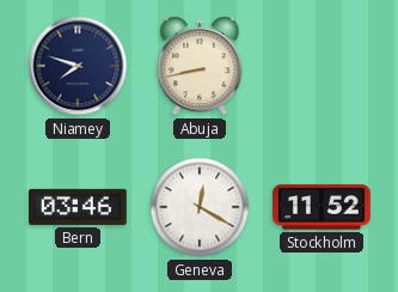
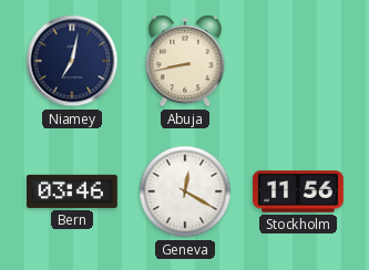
Niamey: 7:48 -> 7:02
Stockholm: 11:52 -> 11:56
